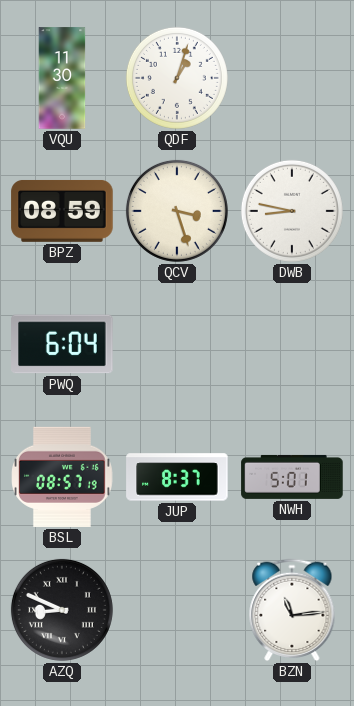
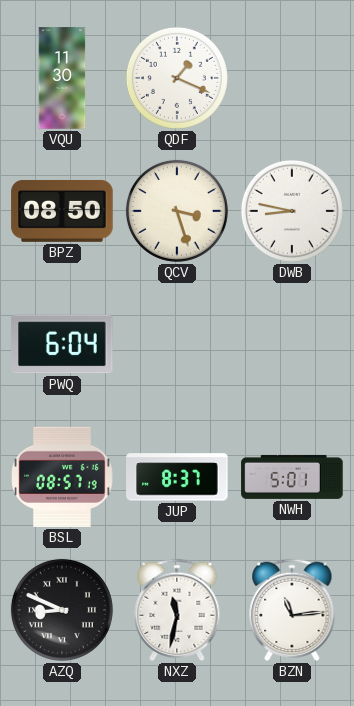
QDF: 1:03 -> 1:19
BPZ: 08:59 -> 08:50
NXZ: none -> 11:32
